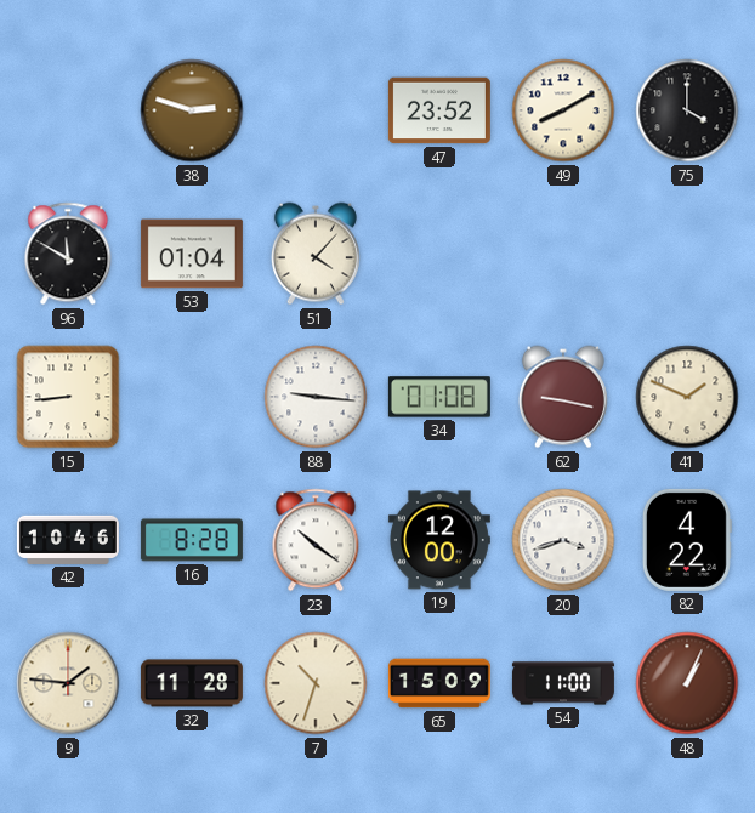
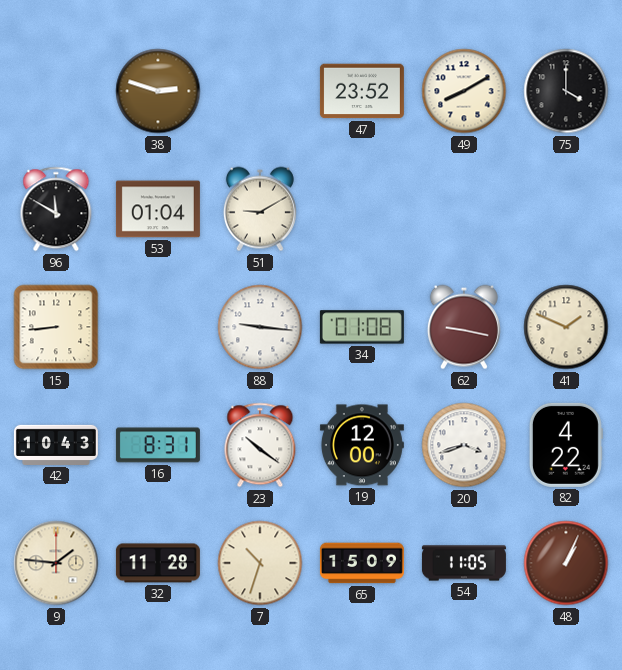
51: 4:07 -> 9:10
42: 10:46 -> 10:43
16: 8:28 -> 8:31
54: 11:00 -> 11:05
